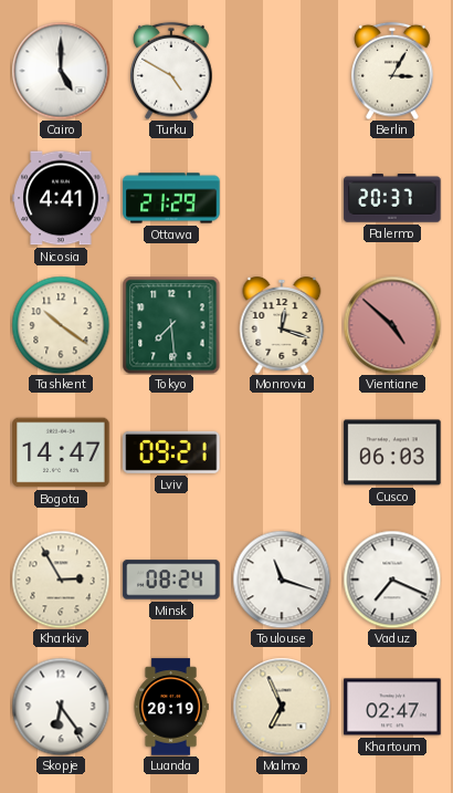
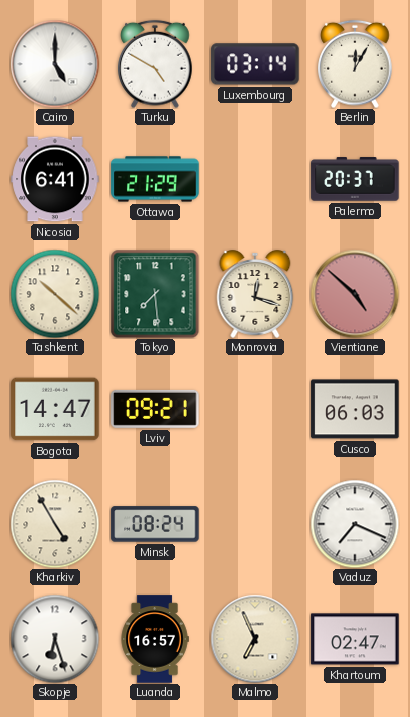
Luxembourg: none -> 03:14
Berlin: 3:05 -> 12:05
Nicosia: 4:41 -> 6:41
Tashkent: 10:21 -> 10:22
Kharkiv: 2:55 -> 4:55
Toulouse: 11:18 -> none
Skopje: 6:24 -> 6:27
Luanda: 20:19 -> 16:57
